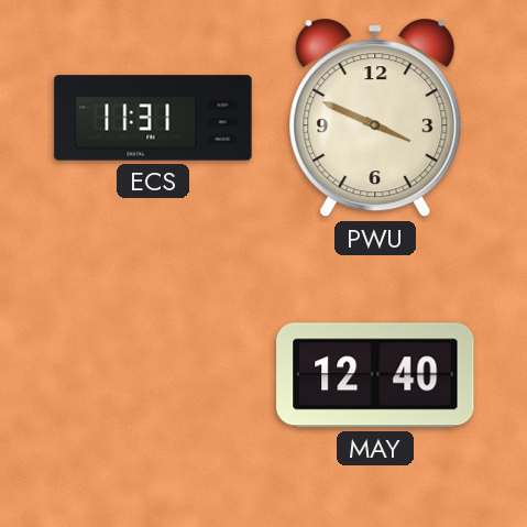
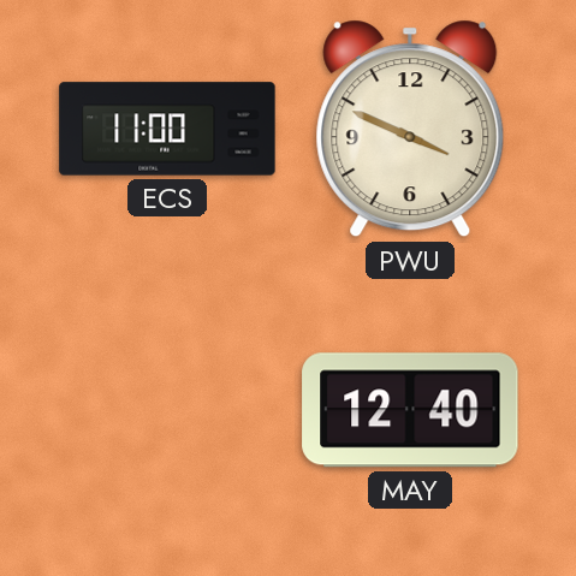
ECS: 11:31 -> 11:00
